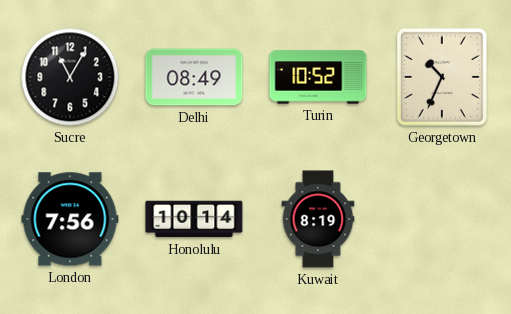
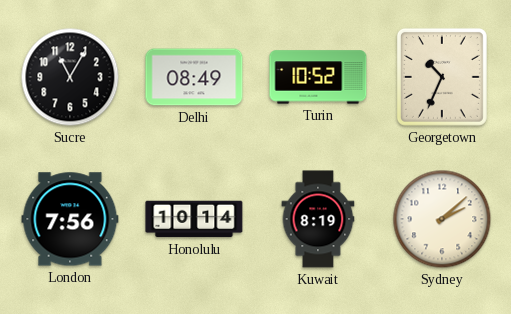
Sydney: none -> 2:08
